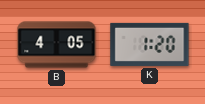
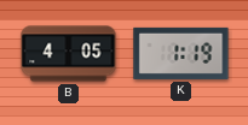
K: 1:20 -> 1:19
